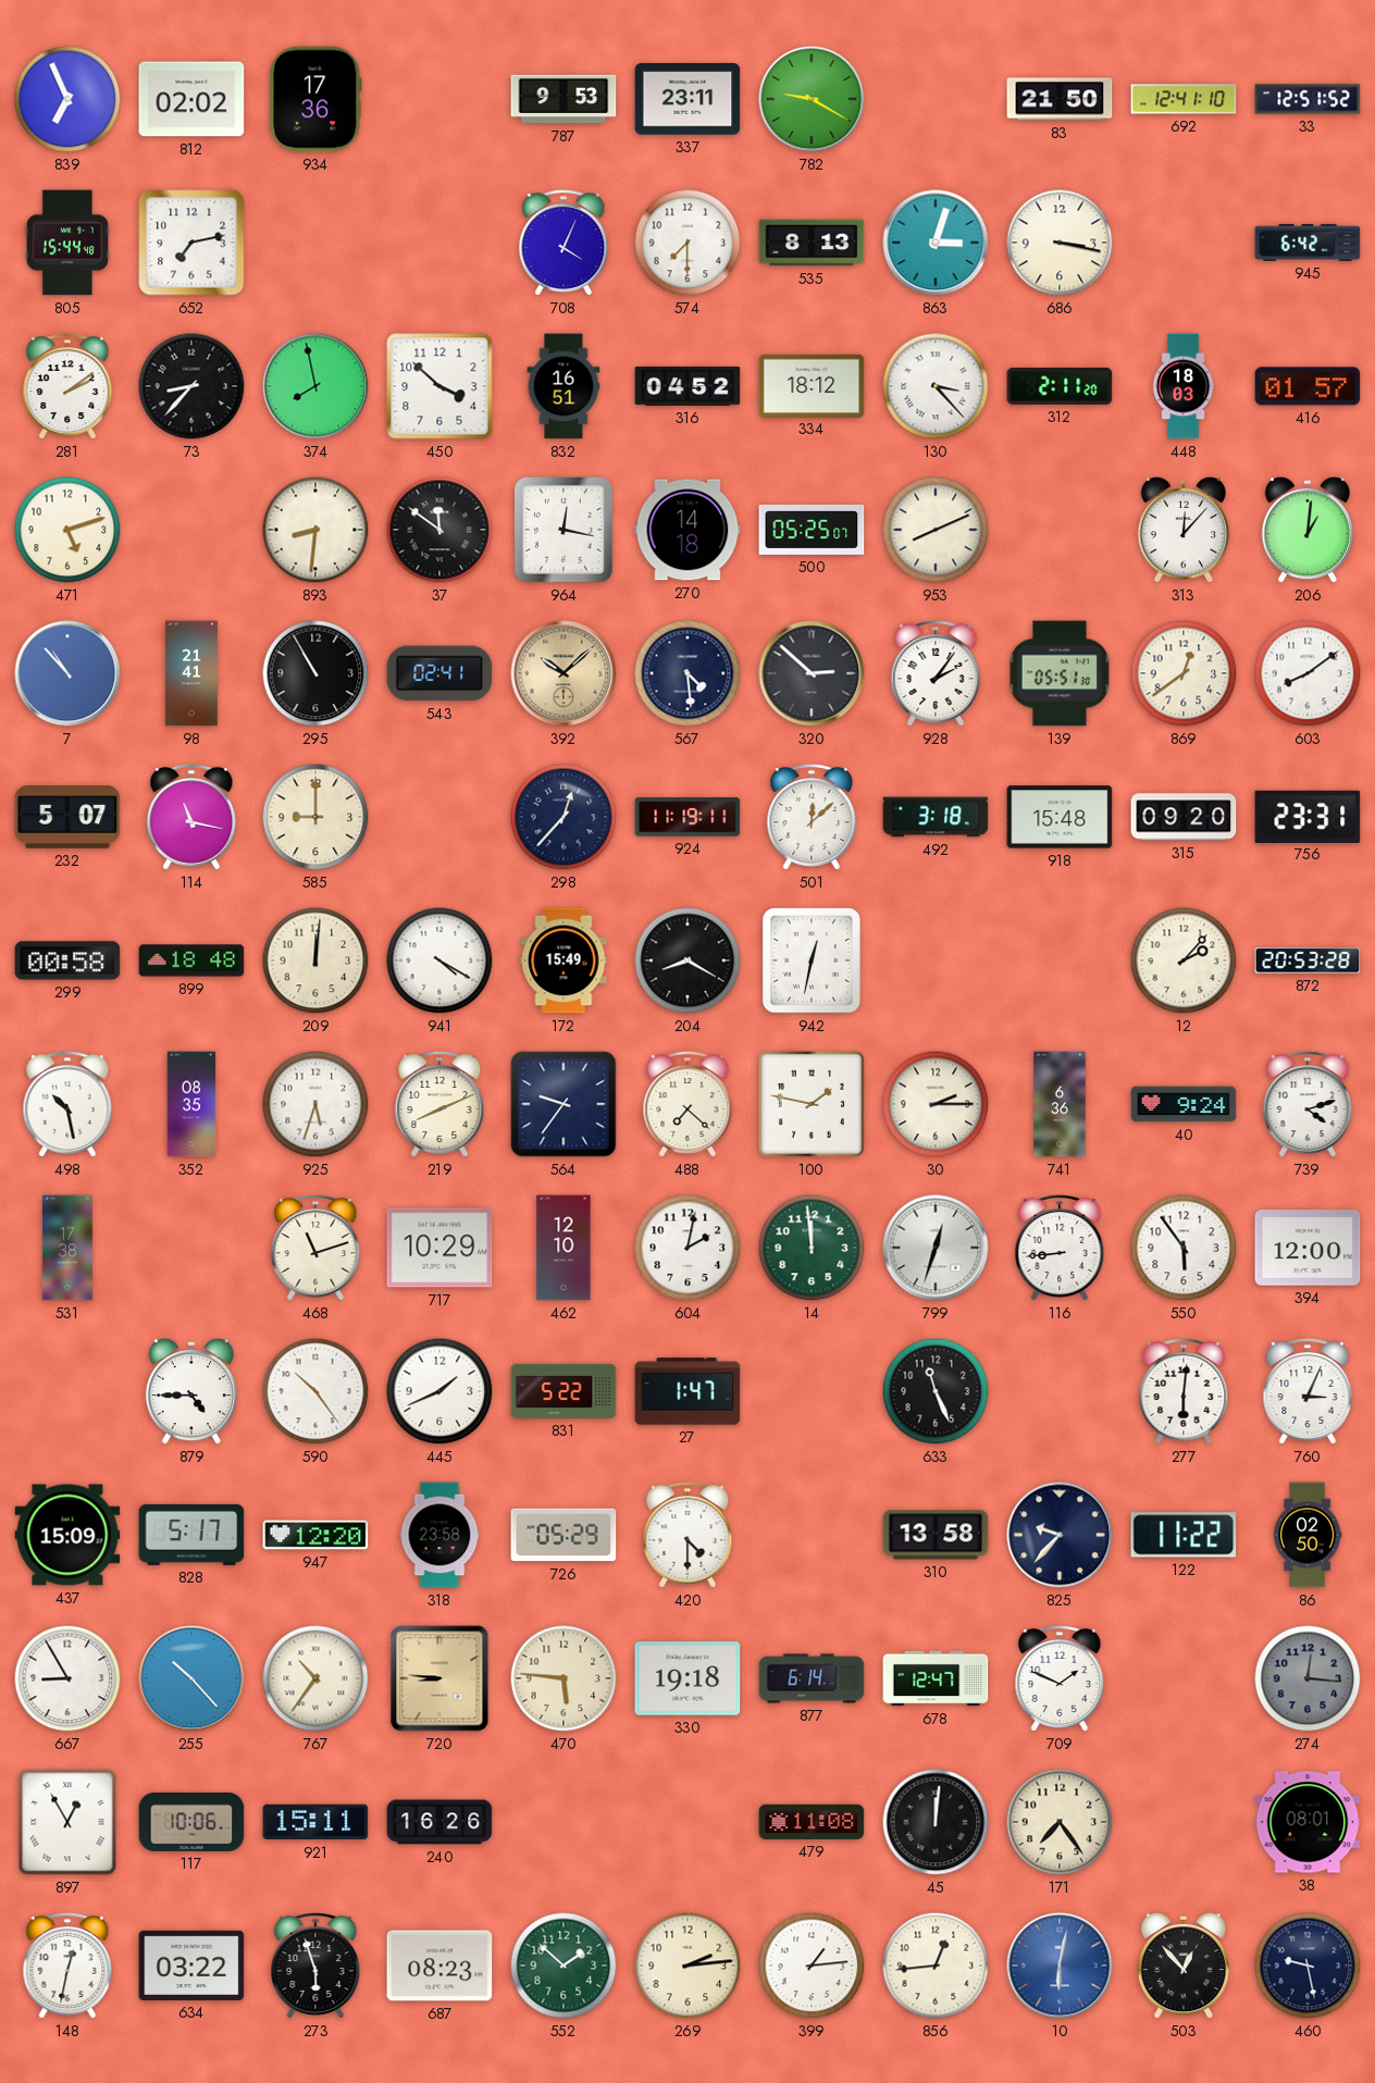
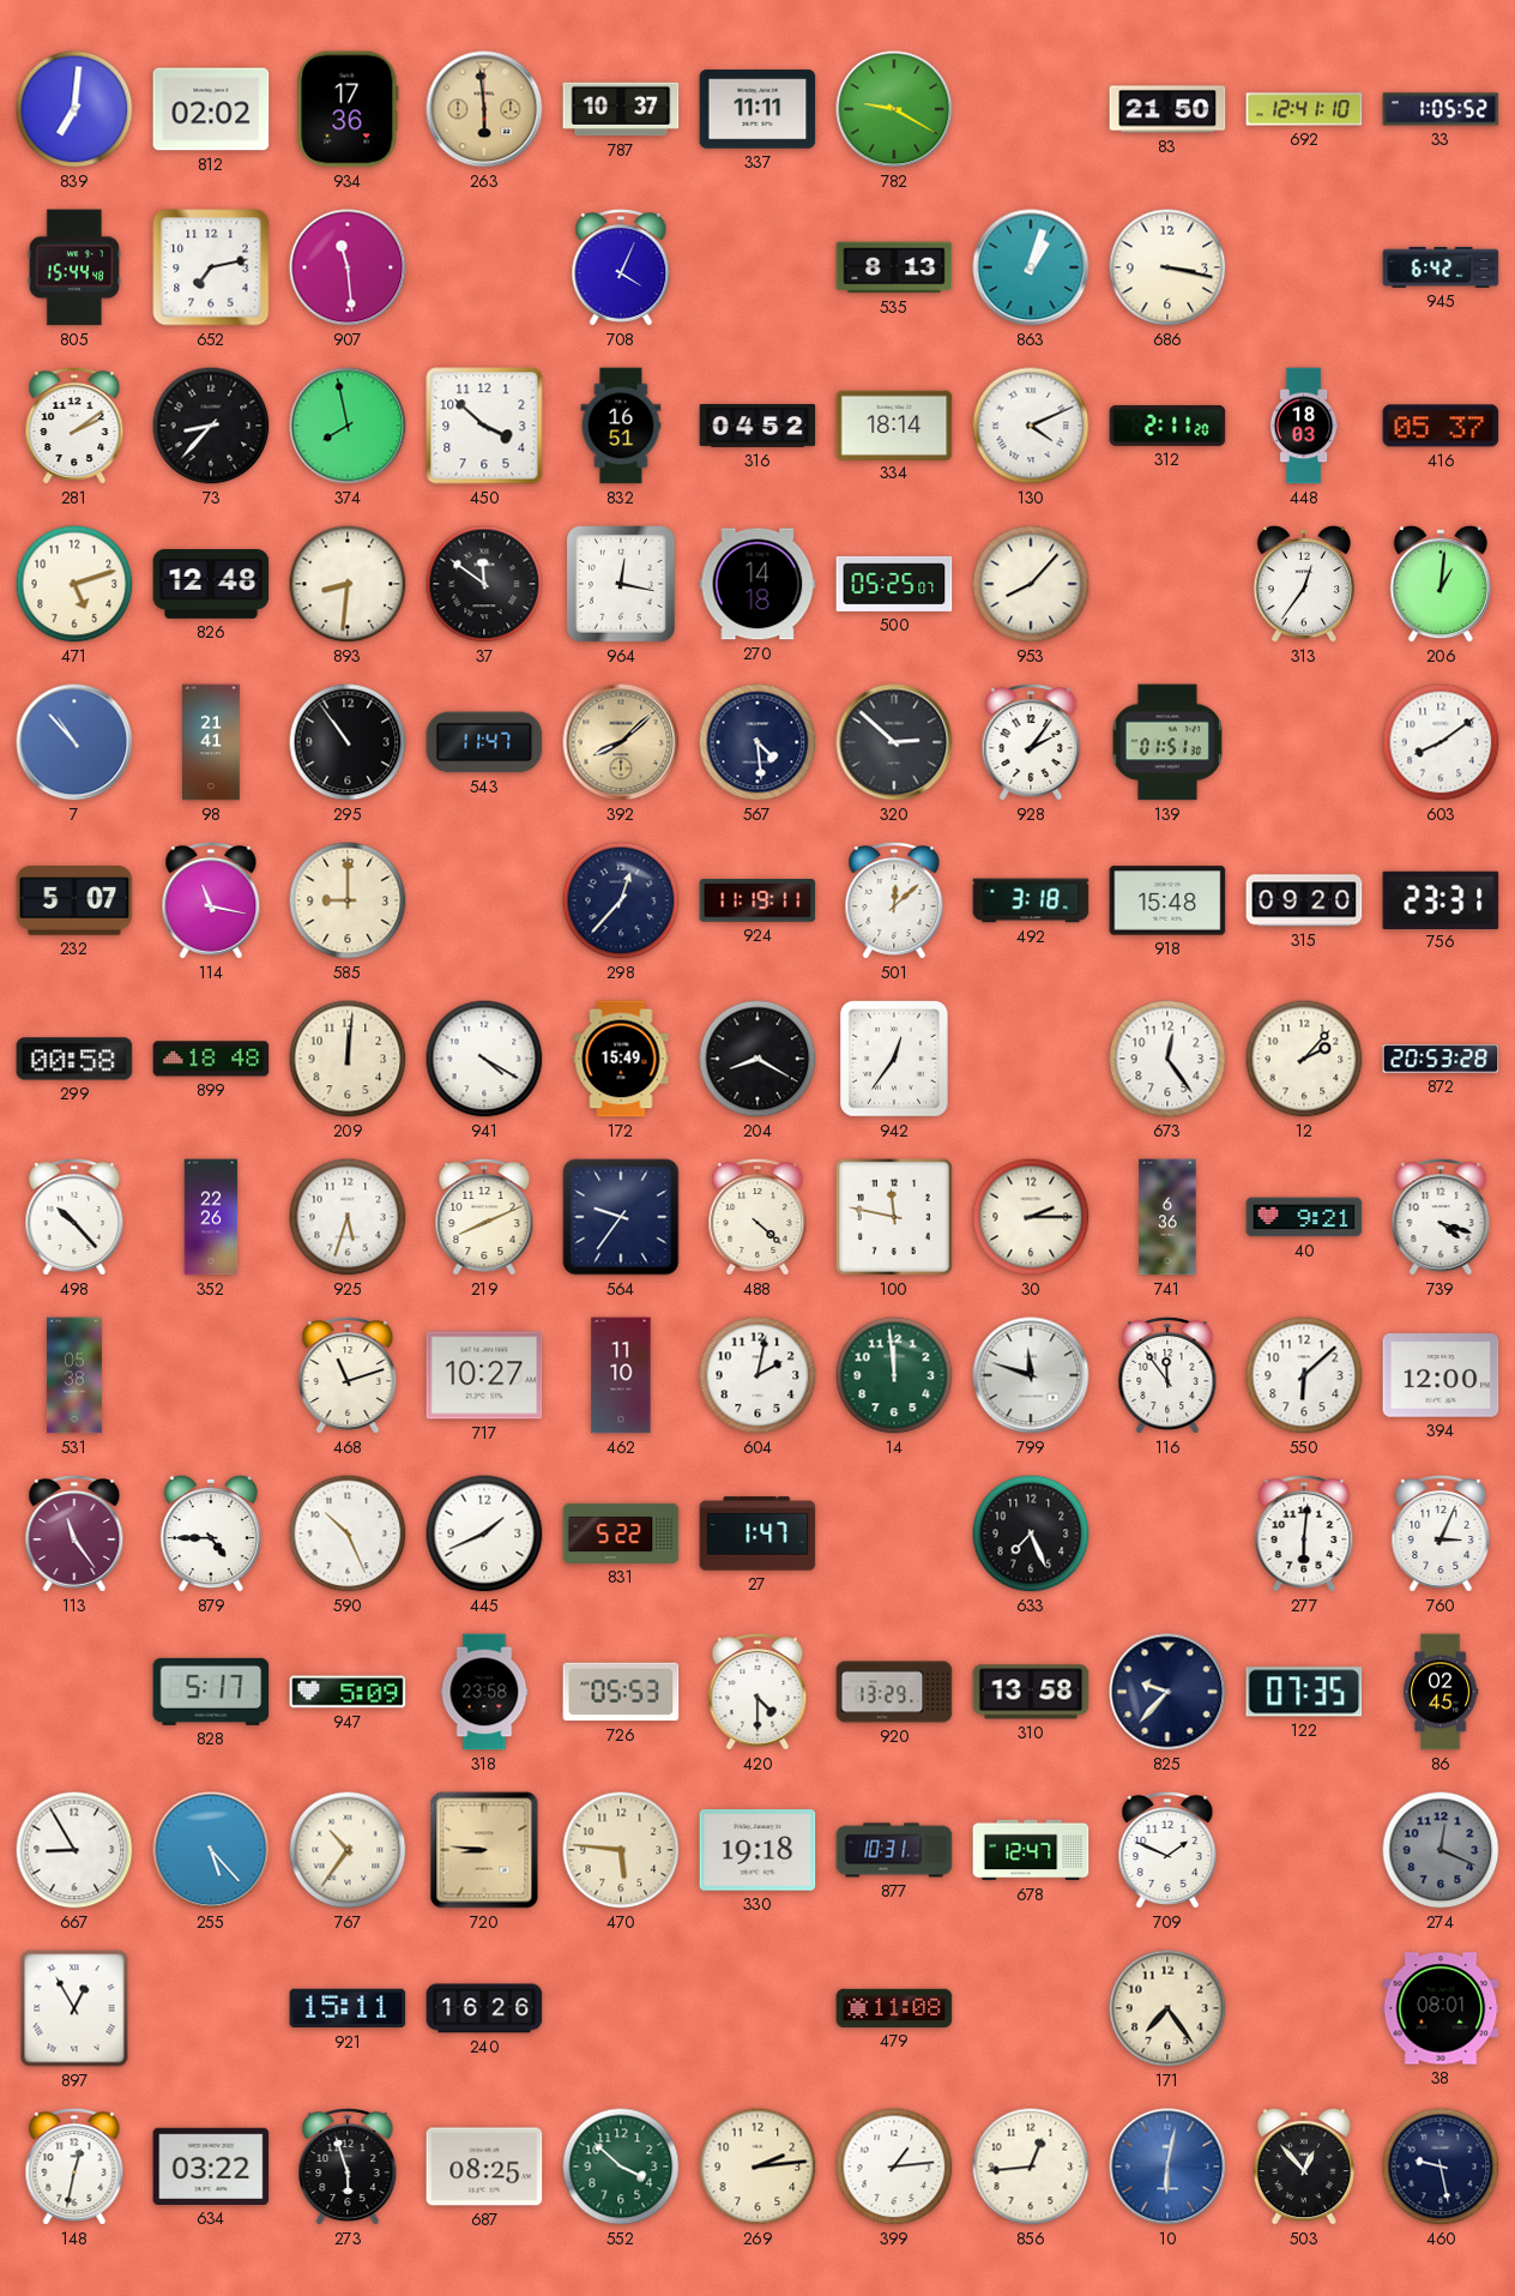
839: 6:56 -> 7:01
263: none -> 5:59
787: 9:53 -> 10:37
337: 23:11 -> 11:11
33: 12:51 -> 1:05
907: none -> 11:29
574: 7:30 -> none
863: 3:03 -> 1:03
334: 18:12 -> 18:14
130: 3:23 -> 4:11
416: 01:57 -> 05:37
826: none -> 12:48
953: 8:11 -> 8:07
313: 12:07 -> 12:36
295: 10:55 -> 10:54
543: 02:41 -> 11:47
392: 10:08 -> 8:08
139: 05:51 -> 01:51
869: 12:39 -> none
942: 12:32 -> 12:36
673: none -> 12:24
498: 10:28 -> 10:23
352: 08:35 -> 22:26
488: 7:22 -> 4:22
100: 1:47 -> 11:47
40: 9:24 -> 9:21
739: 4:12 -> 4:18
531: 17:38 -> 05:38
717: 10:29 -> 10:27
462: 12:10 -> 11:10
799: 12:33 -> 11:48
116: 8:44 -> 11:54
550: 5:54 -> 6:08
113: none -> 11:24
590: 10:24 -> 10:26
633: 11:26 -> 7:26
437: 15:09 -> none
947: 12:20 -> 5:09
726: 05:29 -> 05:53
920: none -> 13:29
122: 11:22 -> 07:35
86: 02:50 -> 02:45
255: 10:23 -> 5:23
877: 6:14 -> 10:31
274: 12:16 -> 12:19
117: 10:06 -> none
45: 12:01 -> none
687: 08:23 -> 08:25
552: 1:52 -> 3:52
